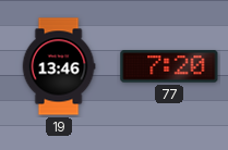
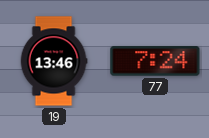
77: 7:20 -> 7:24
